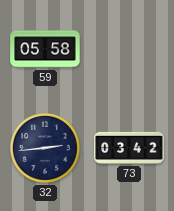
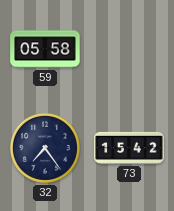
32: 2:44 -> 7:24
73: 03:42 -> 15:42
